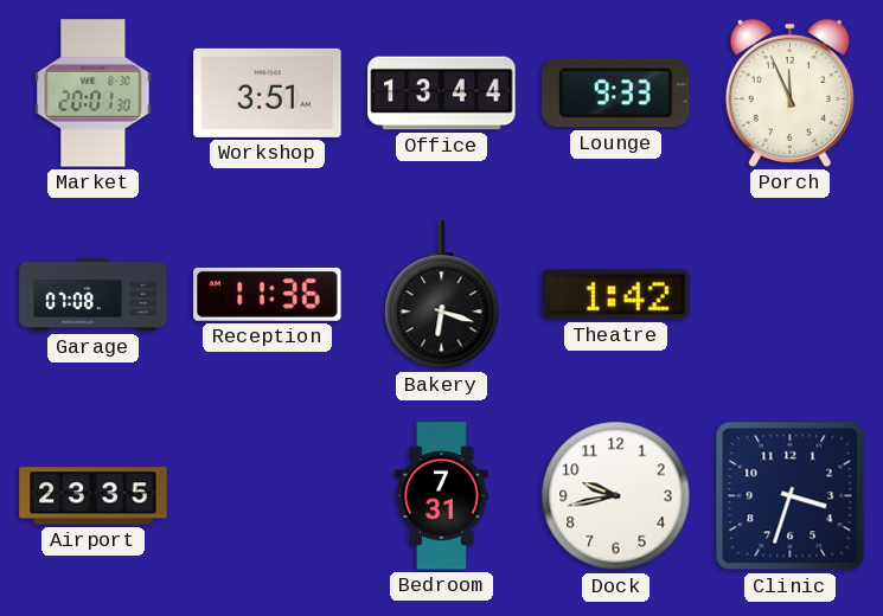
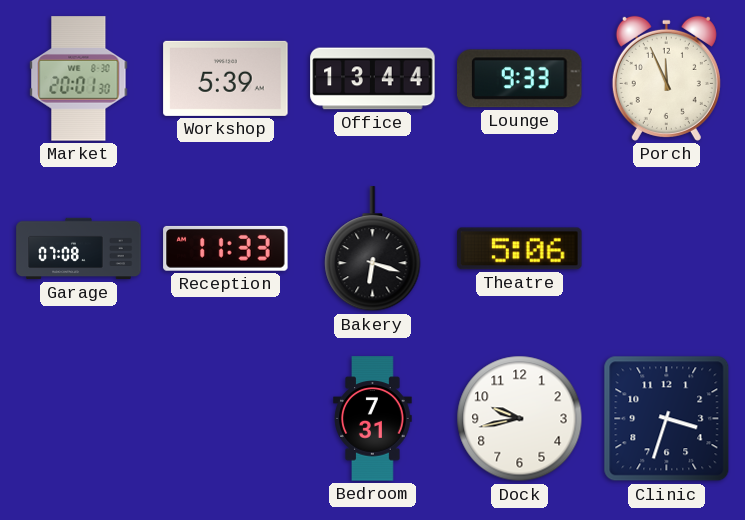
Workshop: 3:51 -> 5:39
Reception: 11:36 -> 11:33
Theatre: 1:42 -> 5:06
Airport: 23:35 -> none
